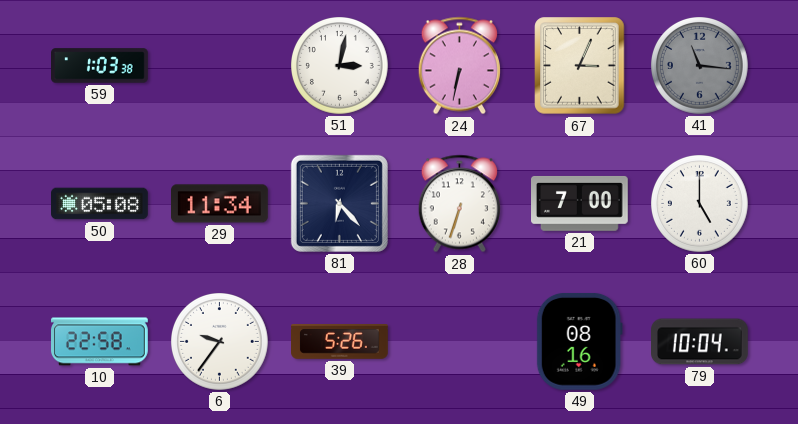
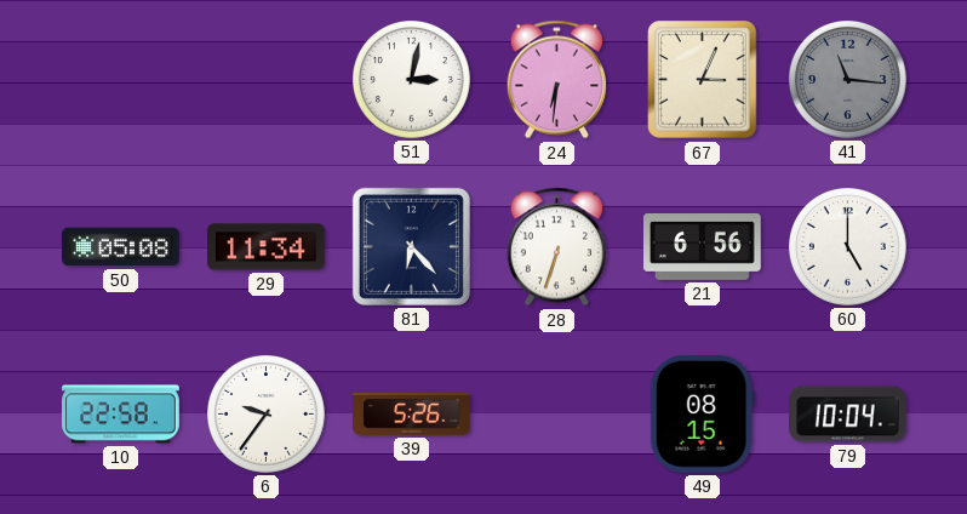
59: 1:03 -> none
24: 6:32 -> 6:31
21: 7:00 -> 6:56
49: 08:16 -> 08:15
